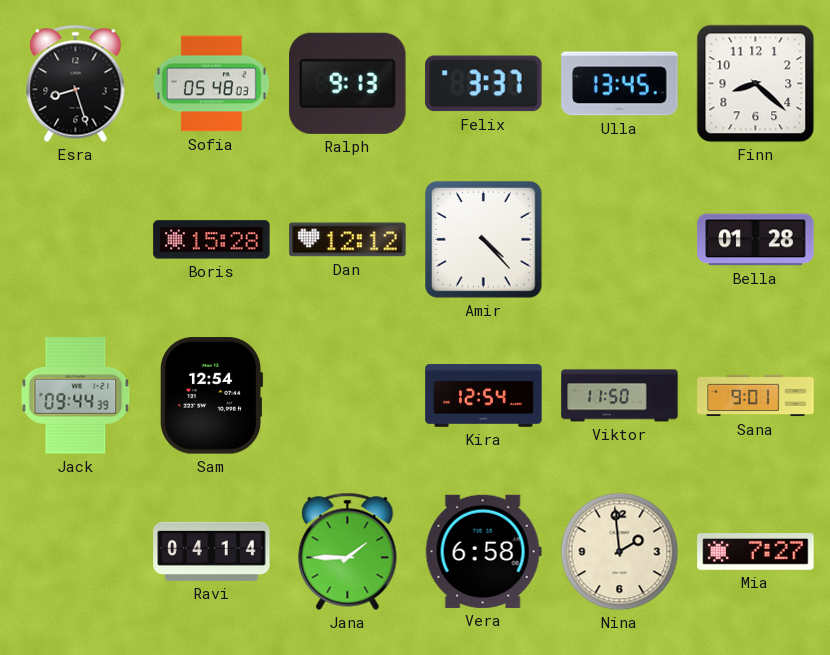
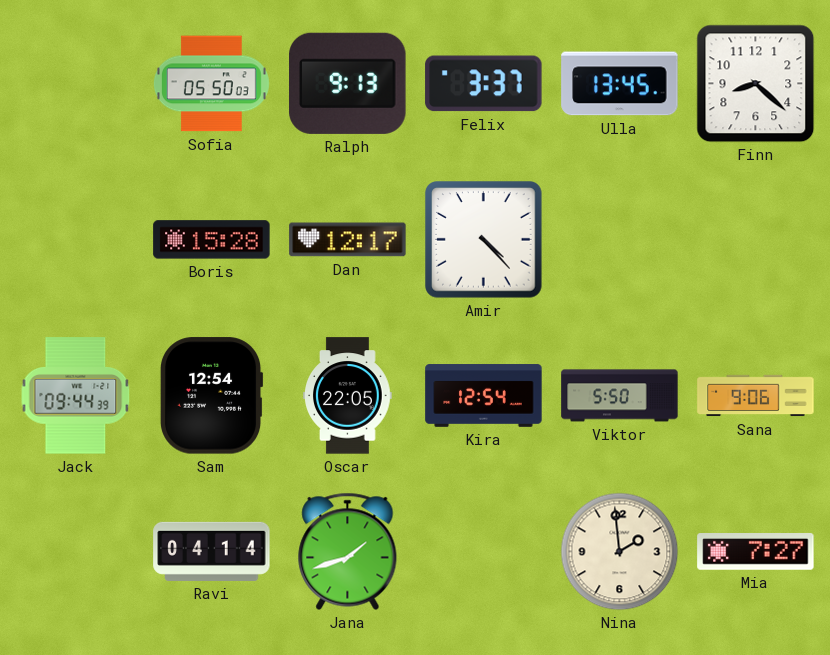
Esra: 8:27 -> none
Sofia: 05:48 -> 05:50
Dan: 12:12 -> 12:17
Bella: 01:28 -> none
Oscar: none -> 22:05
Viktor: 11:50 -> 5:50
Sana: 9:01 -> 9:06
Jana: 1:45 -> 1:42
Vera: 6:58 -> none
